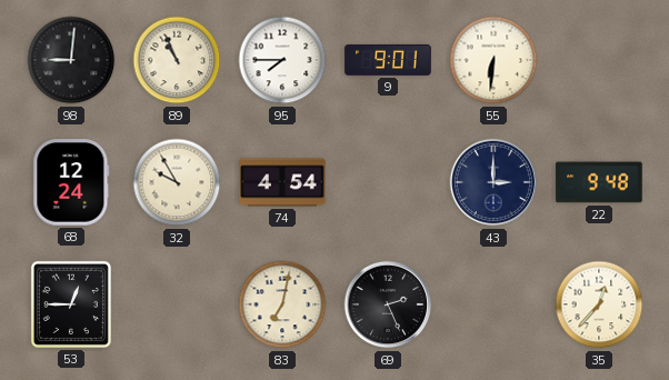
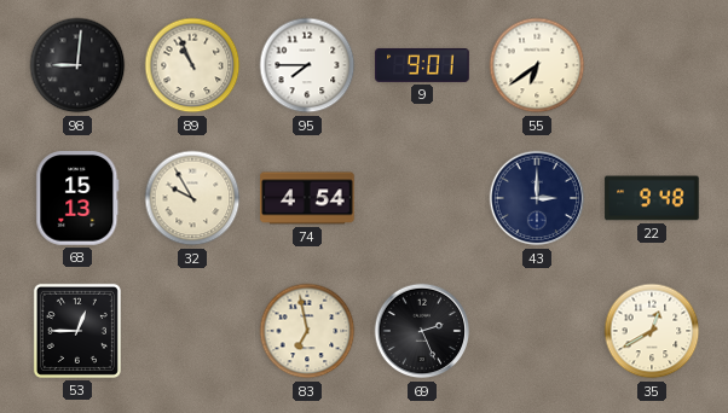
55: 6:31 -> 6:39
68: 12:24 -> 15:13
83: 7:02 -> 6:58
35: 12:37 -> 12:40
